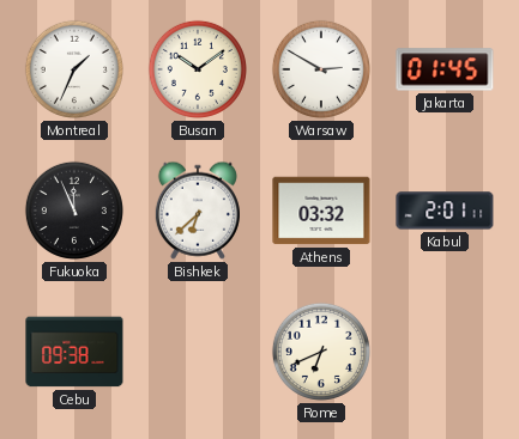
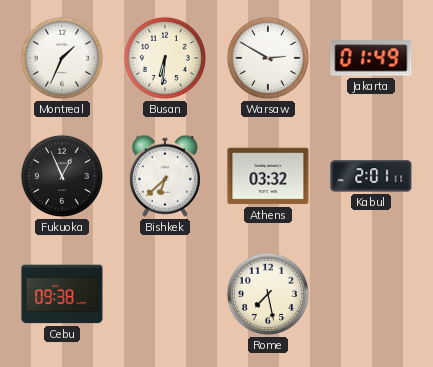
Busan: 10:09 -> 6:31
Jakarta: 01:45 -> 01:49
Fukuoka: 11:56 -> 12:56
Rome: 6:41 -> 7:28
